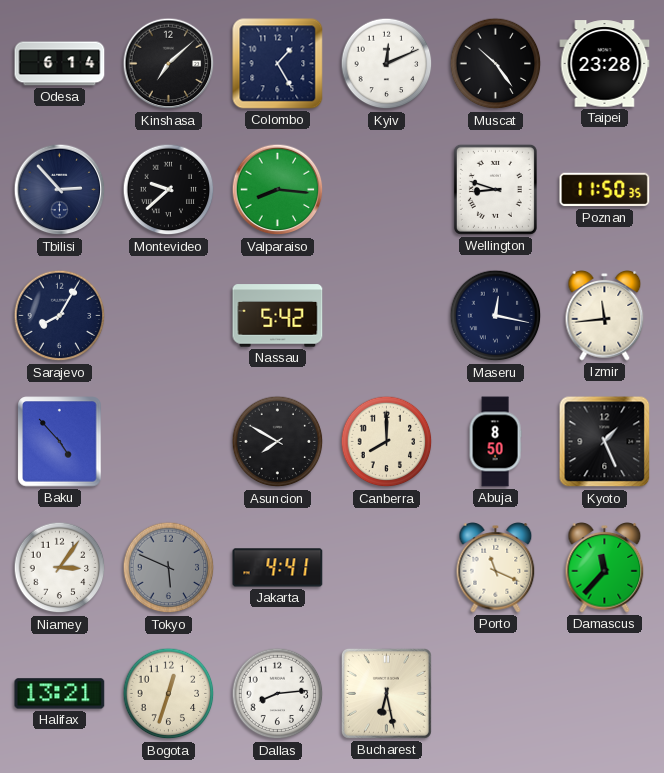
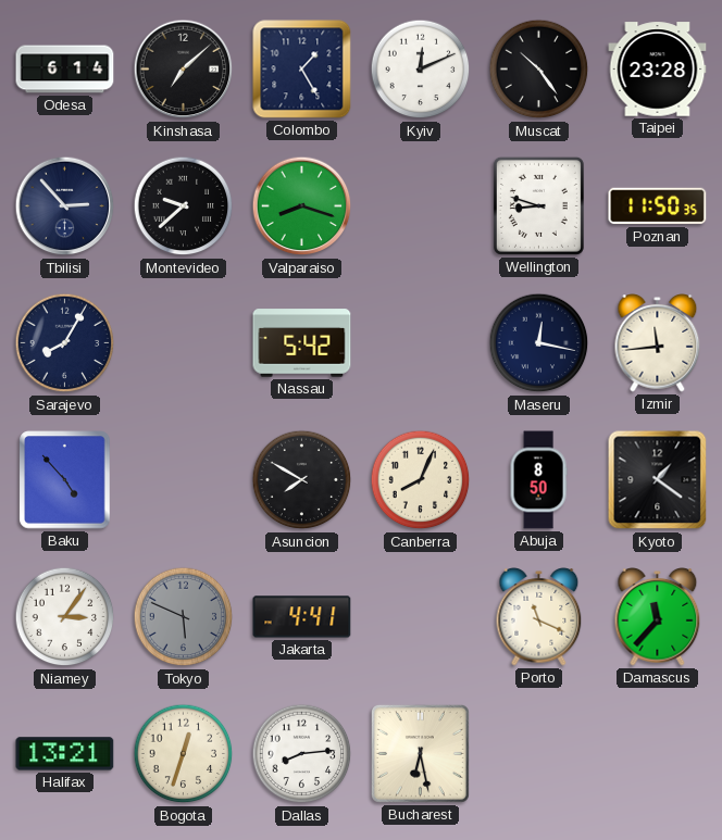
Valparaiso: 8:16 -> 8:18
Canberra: 8:00 -> 8:04
Kyoto: 1:26 -> 1:21
